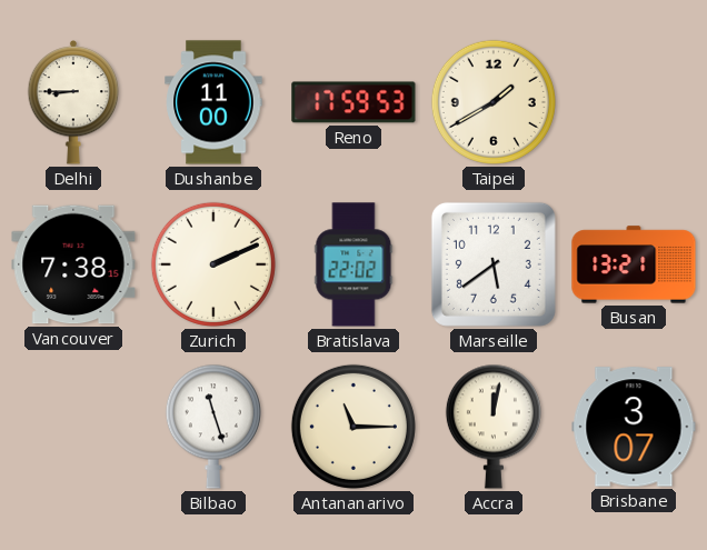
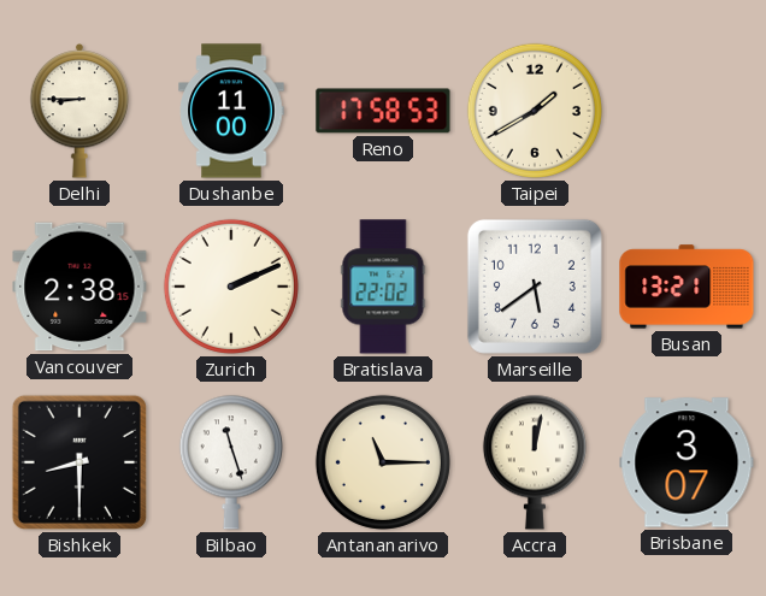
Reno: 17:59 -> 17:58
Vancouver: 7:38 -> 2:38
Bishkek: none -> 8:30
